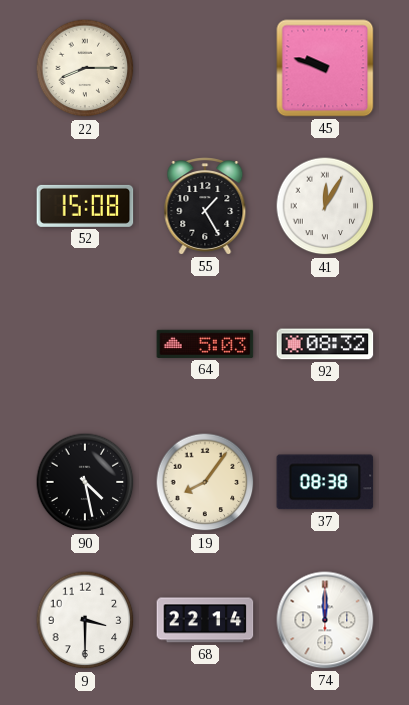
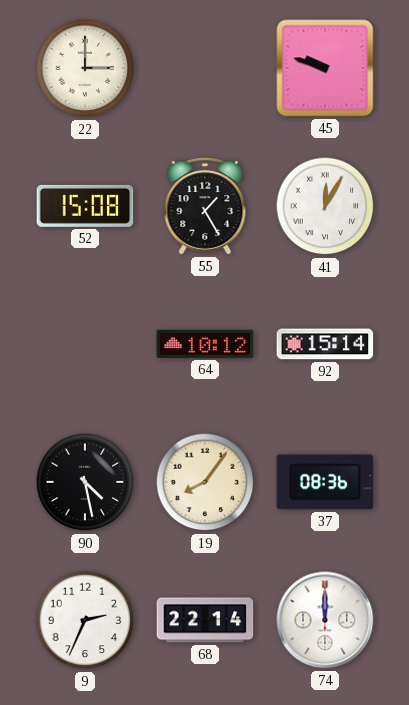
22: 8:15 -> 3:00
64: 5:03 -> 10:12
92: 08:32 -> 15:14
37: 08:38 -> 08:36
9: 3:30 -> 2:34
